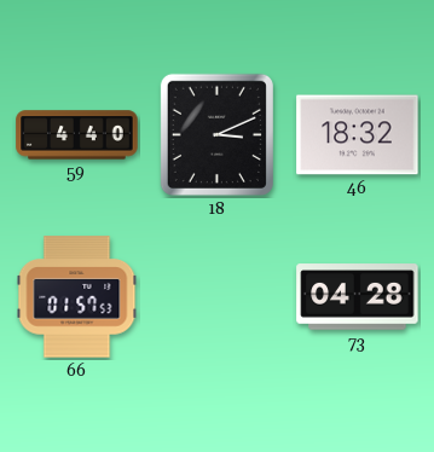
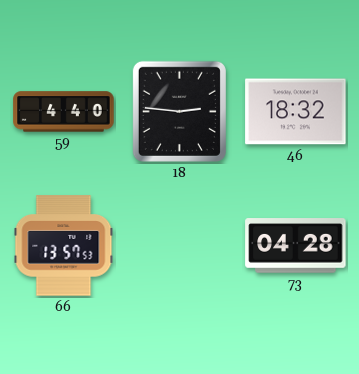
18: 3:11 -> 2:46
66: 01:57 -> 13:57
